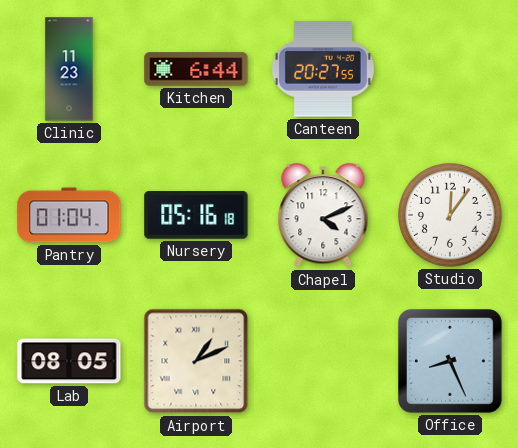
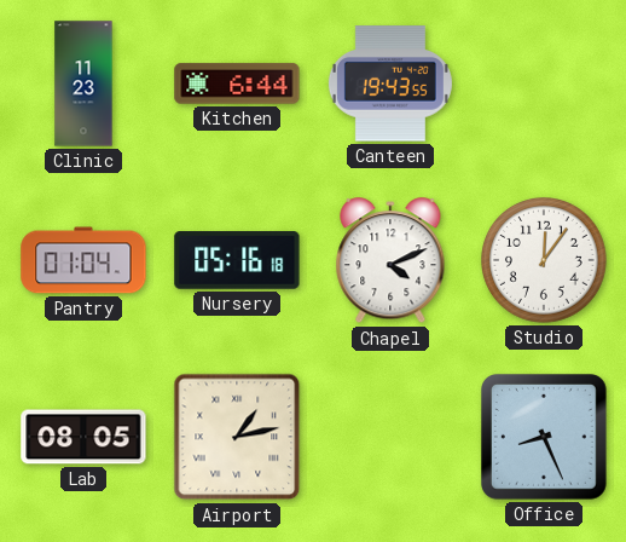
Canteen: 20:27 -> 19:43
Airport: 1:11 -> 1:13
